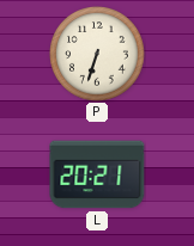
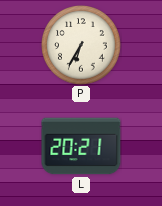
P: 6:33 -> 6:35
